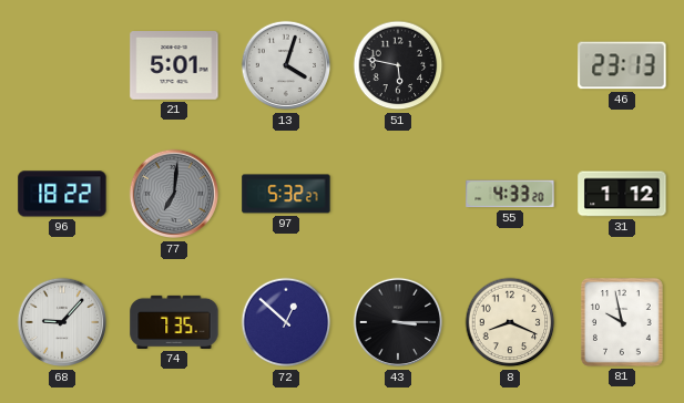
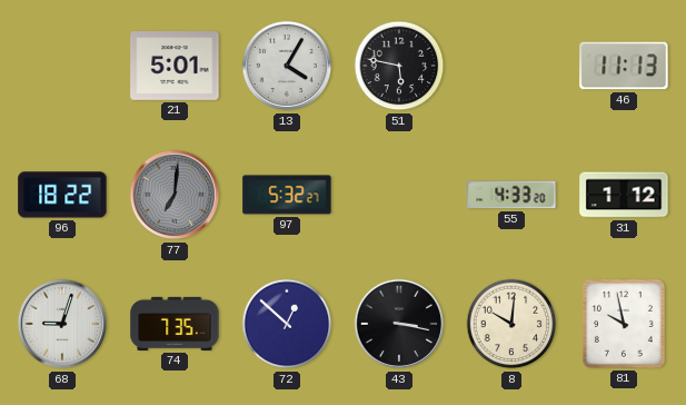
13: 4:03 -> 4:05
46: 23:13 -> 11:13
68: 9:07 -> 9:03
43: 3:15 -> 3:17
8: 8:19 -> 10:01
